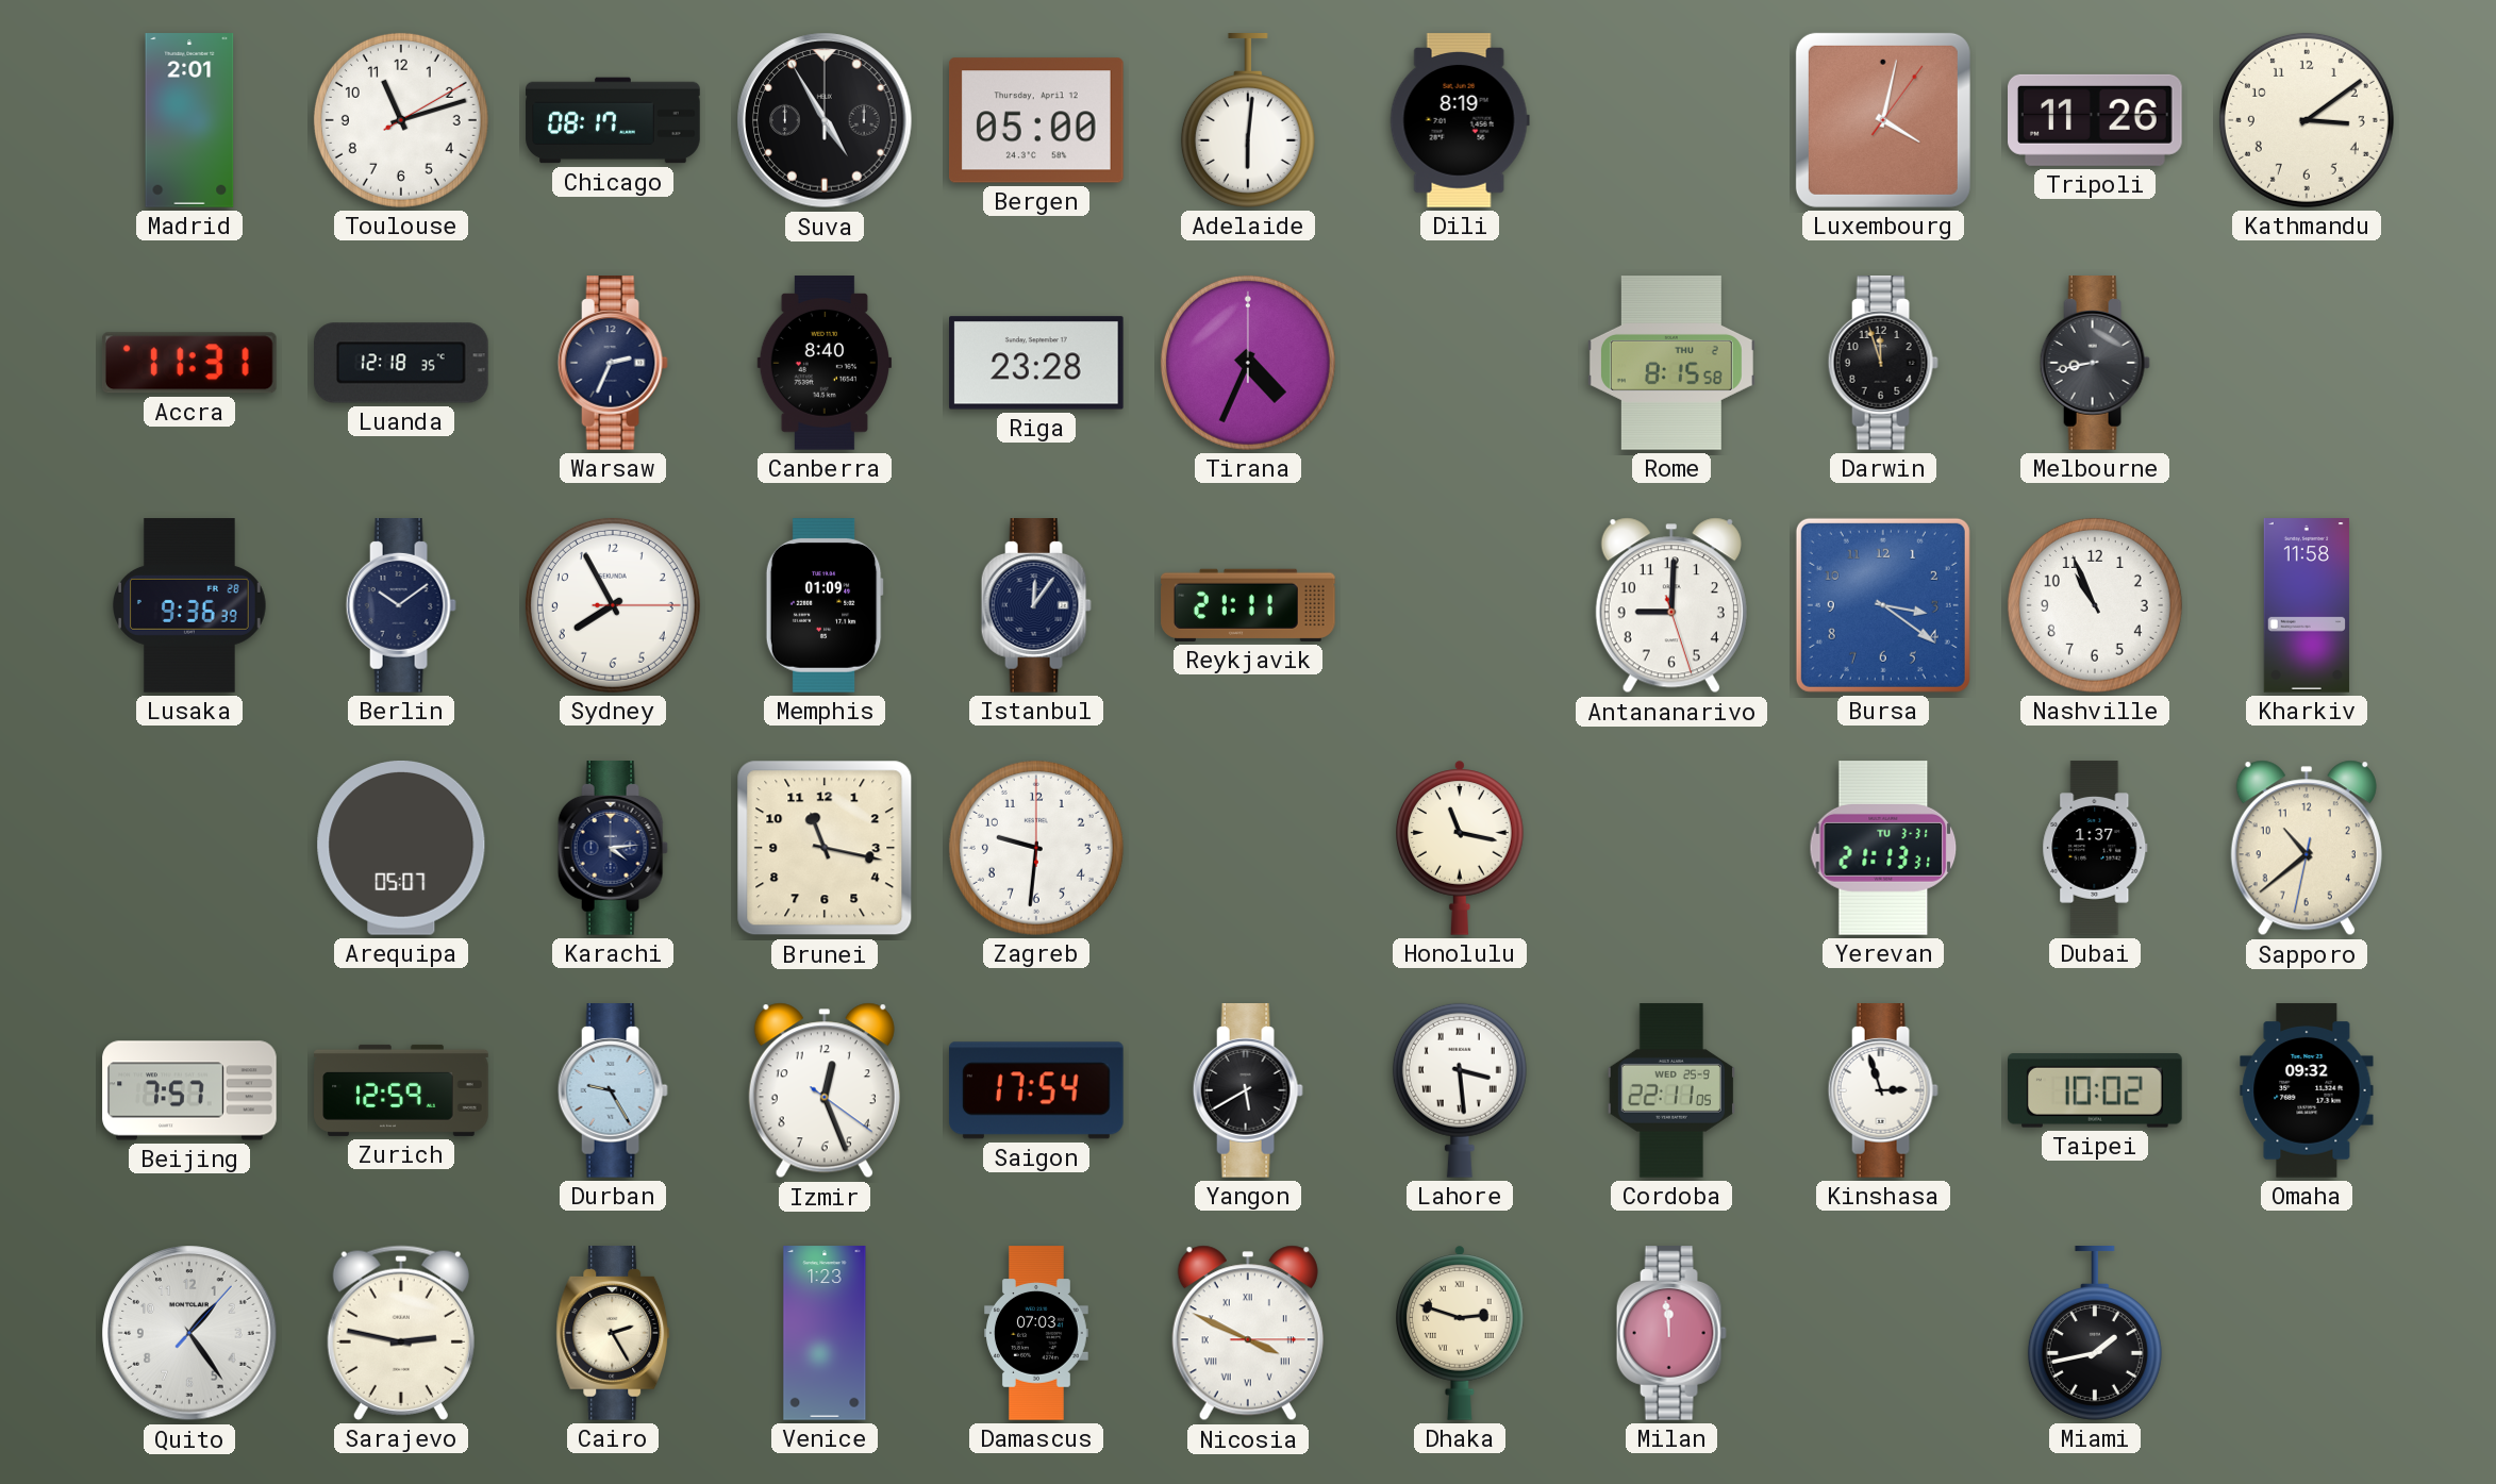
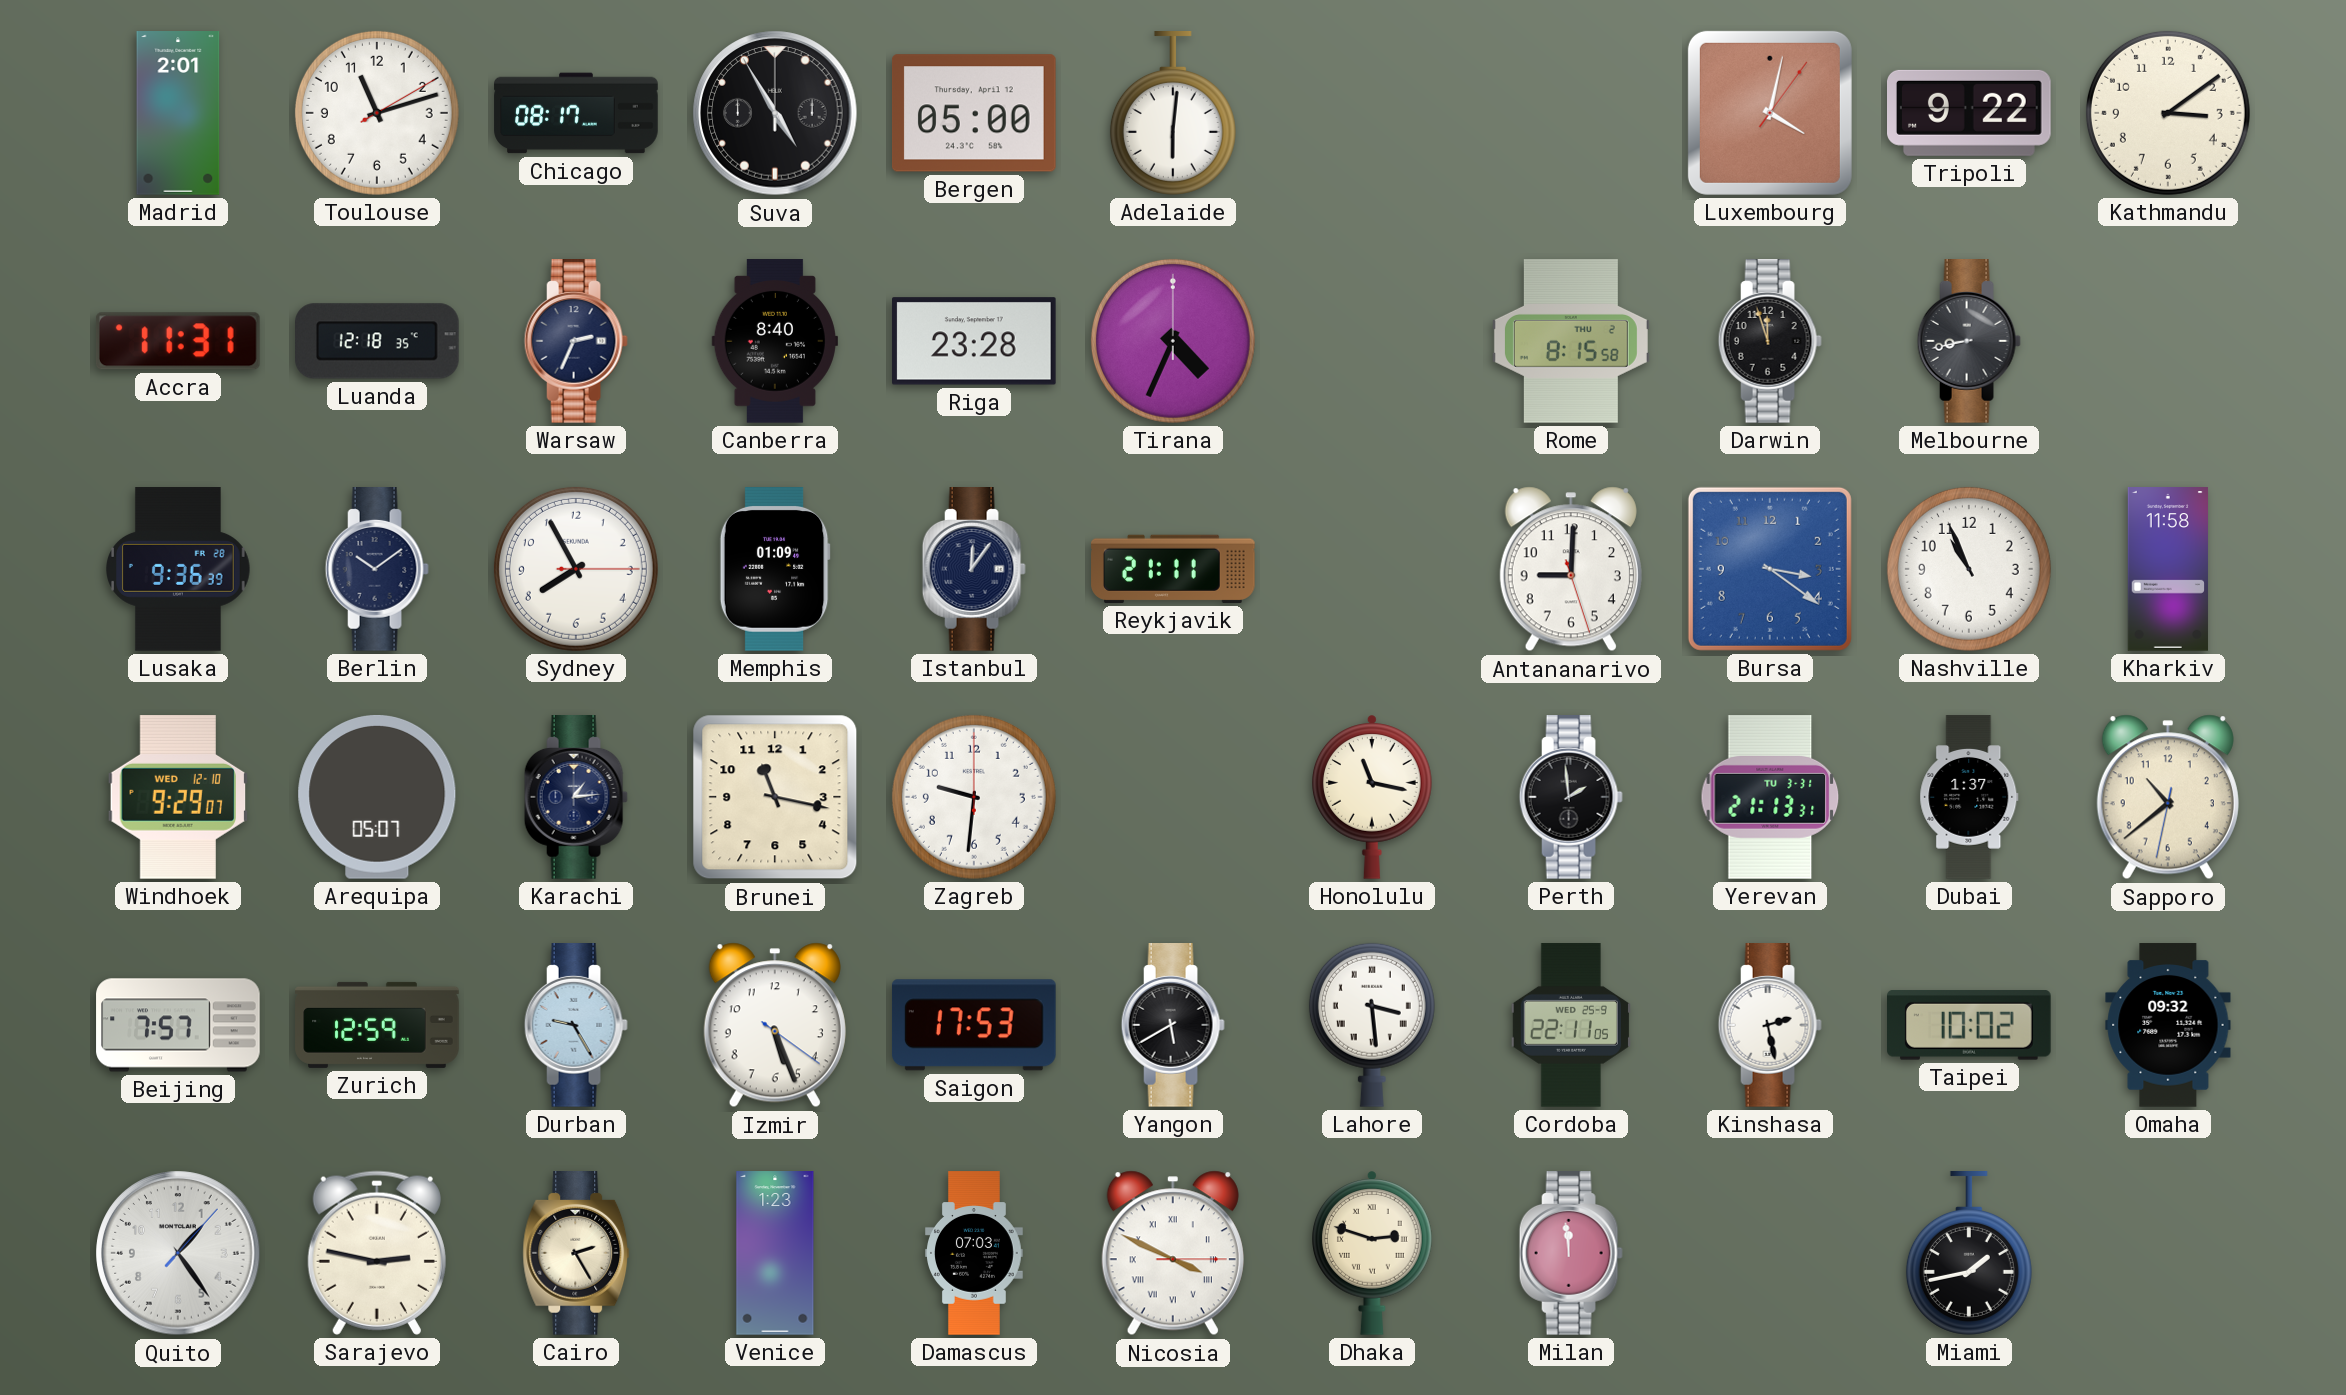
Dili: 8:19 -> none
Tripoli: 11:26 -> 9:22
Windhoek: none -> 9:29
Karachi: 4:14 -> 1:14
Perth: none -> 1:59
Izmir: 12:26 -> 5:26
Saigon: 17:54 -> 17:53
Kinshasa: 2:57 -> 2:28
